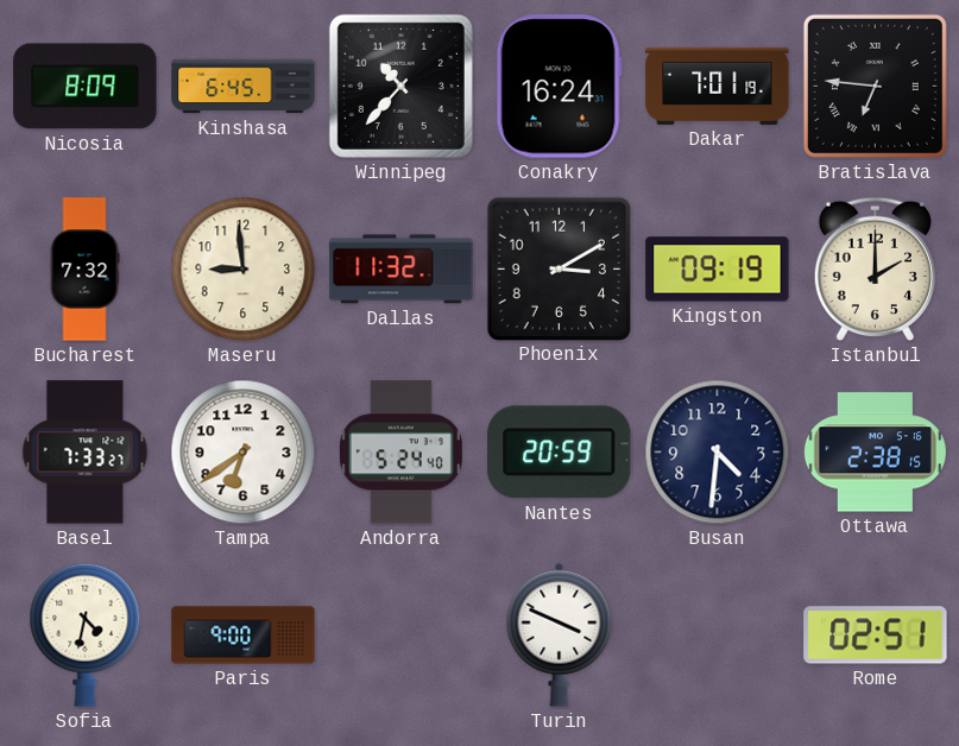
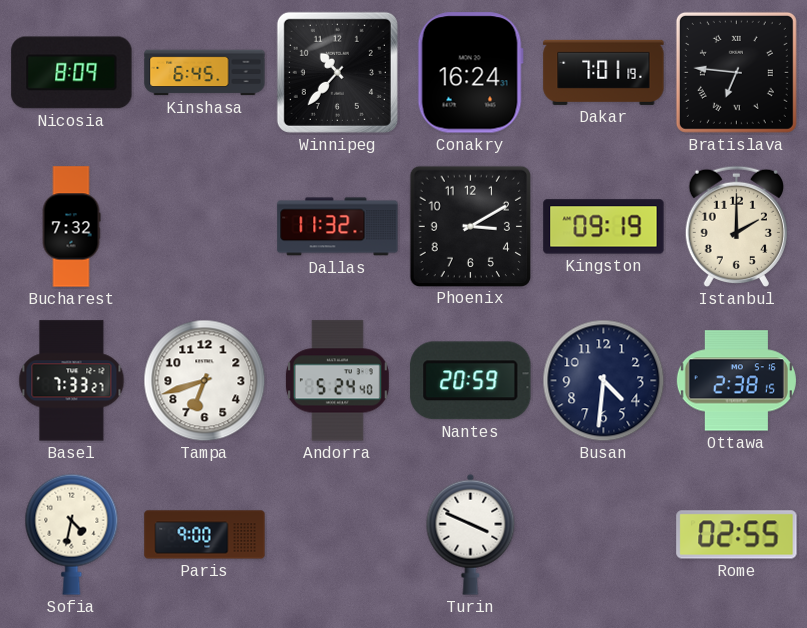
Maseru: 8:59 -> none
Tampa: 6:39 -> 6:42
Rome: 02:51 -> 02:55
